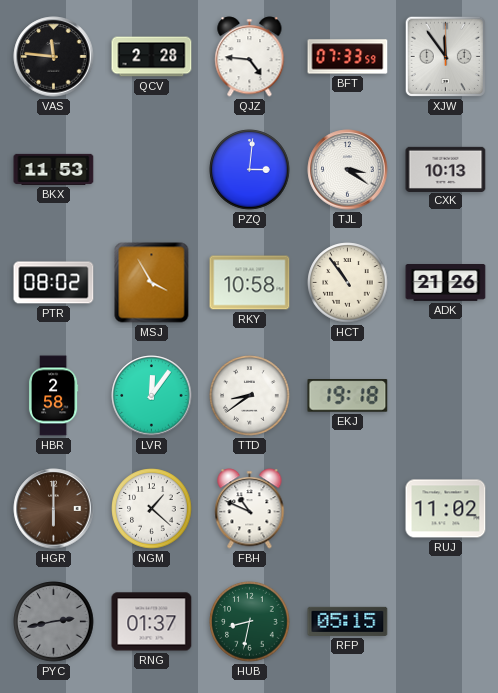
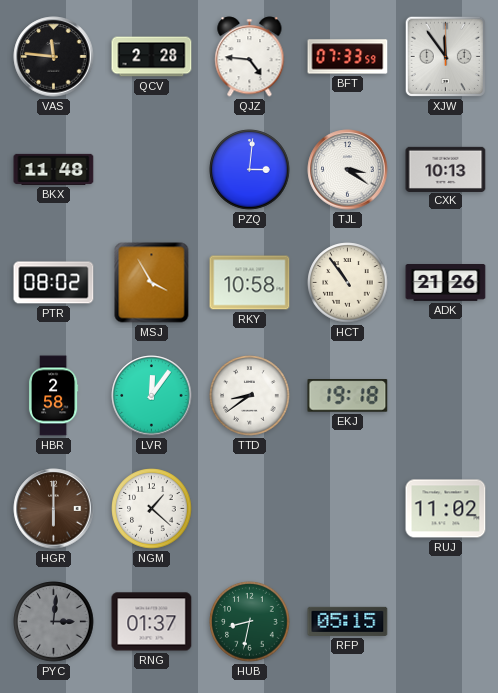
BKX: 11:53 -> 11:48
FBH: 10:49 -> none
PYC: 2:43 -> 3:01
